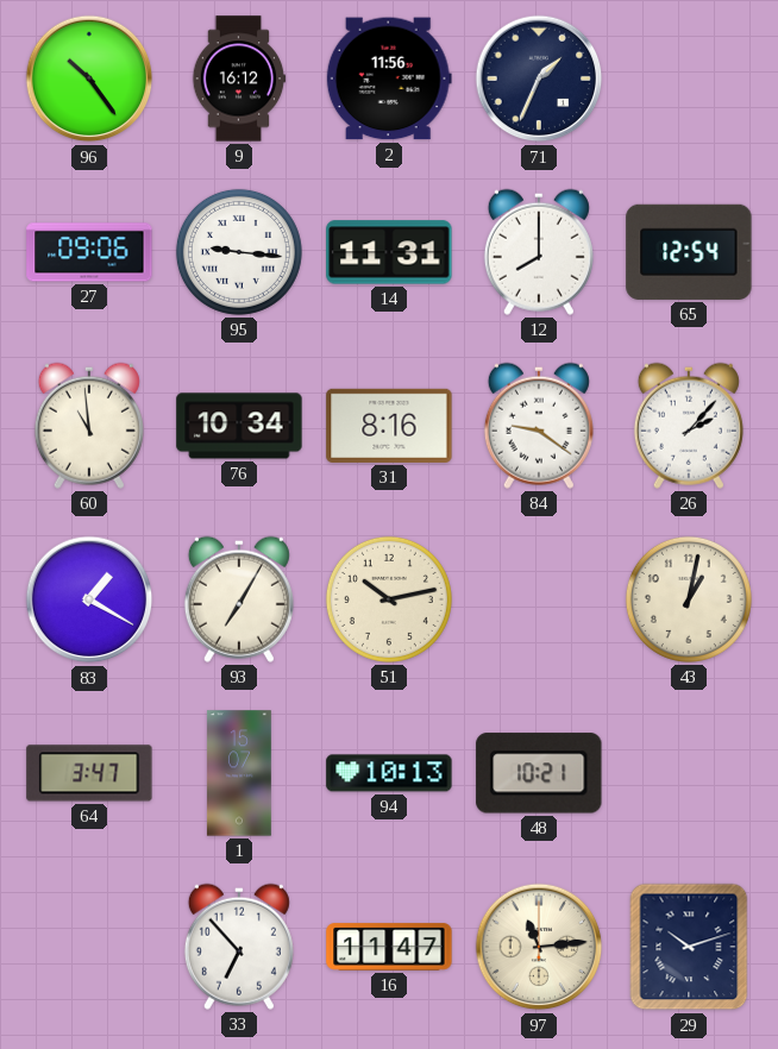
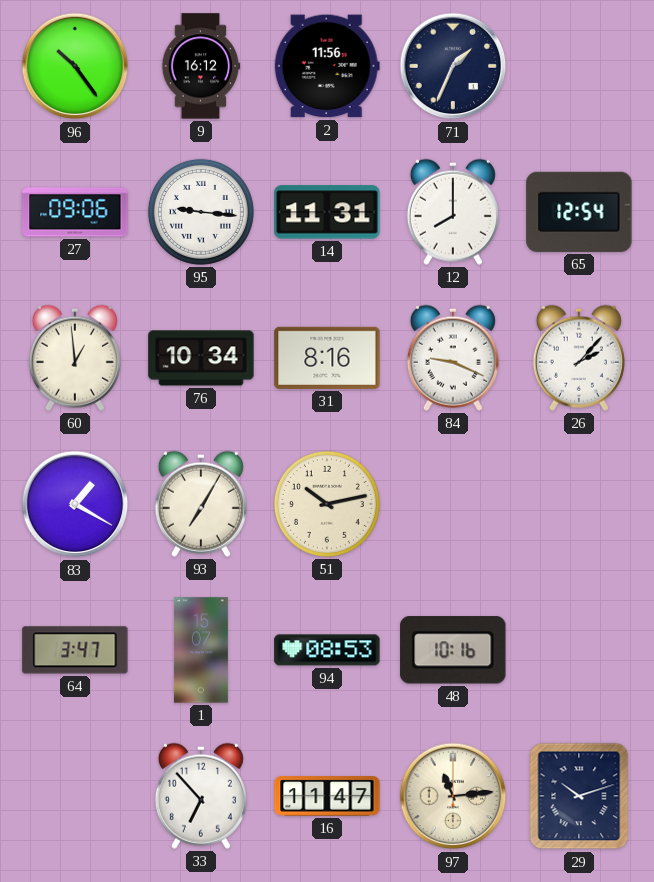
60: 10:59 -> 12:59
84: 9:21 -> 9:19
43: 1:02 -> none
94: 10:13 -> 08:53
48: 10:21 -> 10:16
